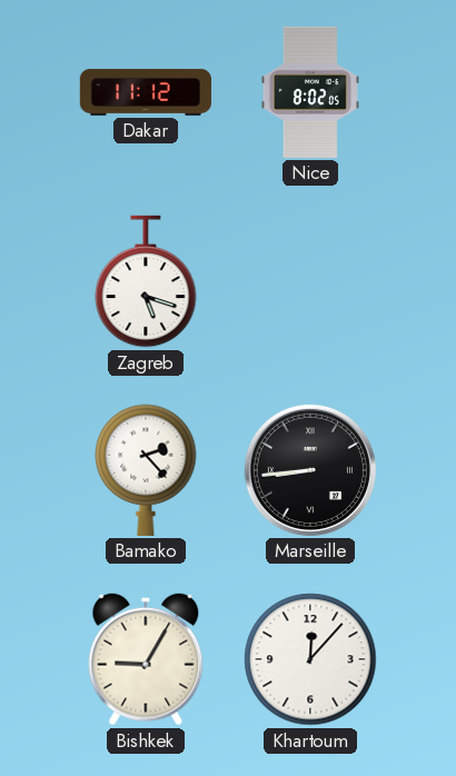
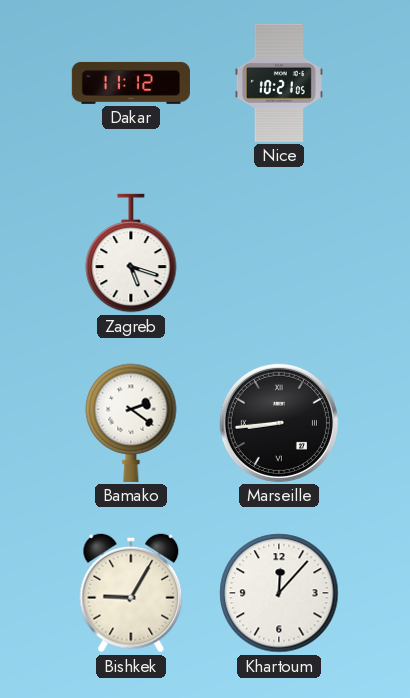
Nice: 8:02 -> 10:21
Bamako: 2:23 -> 2:21
